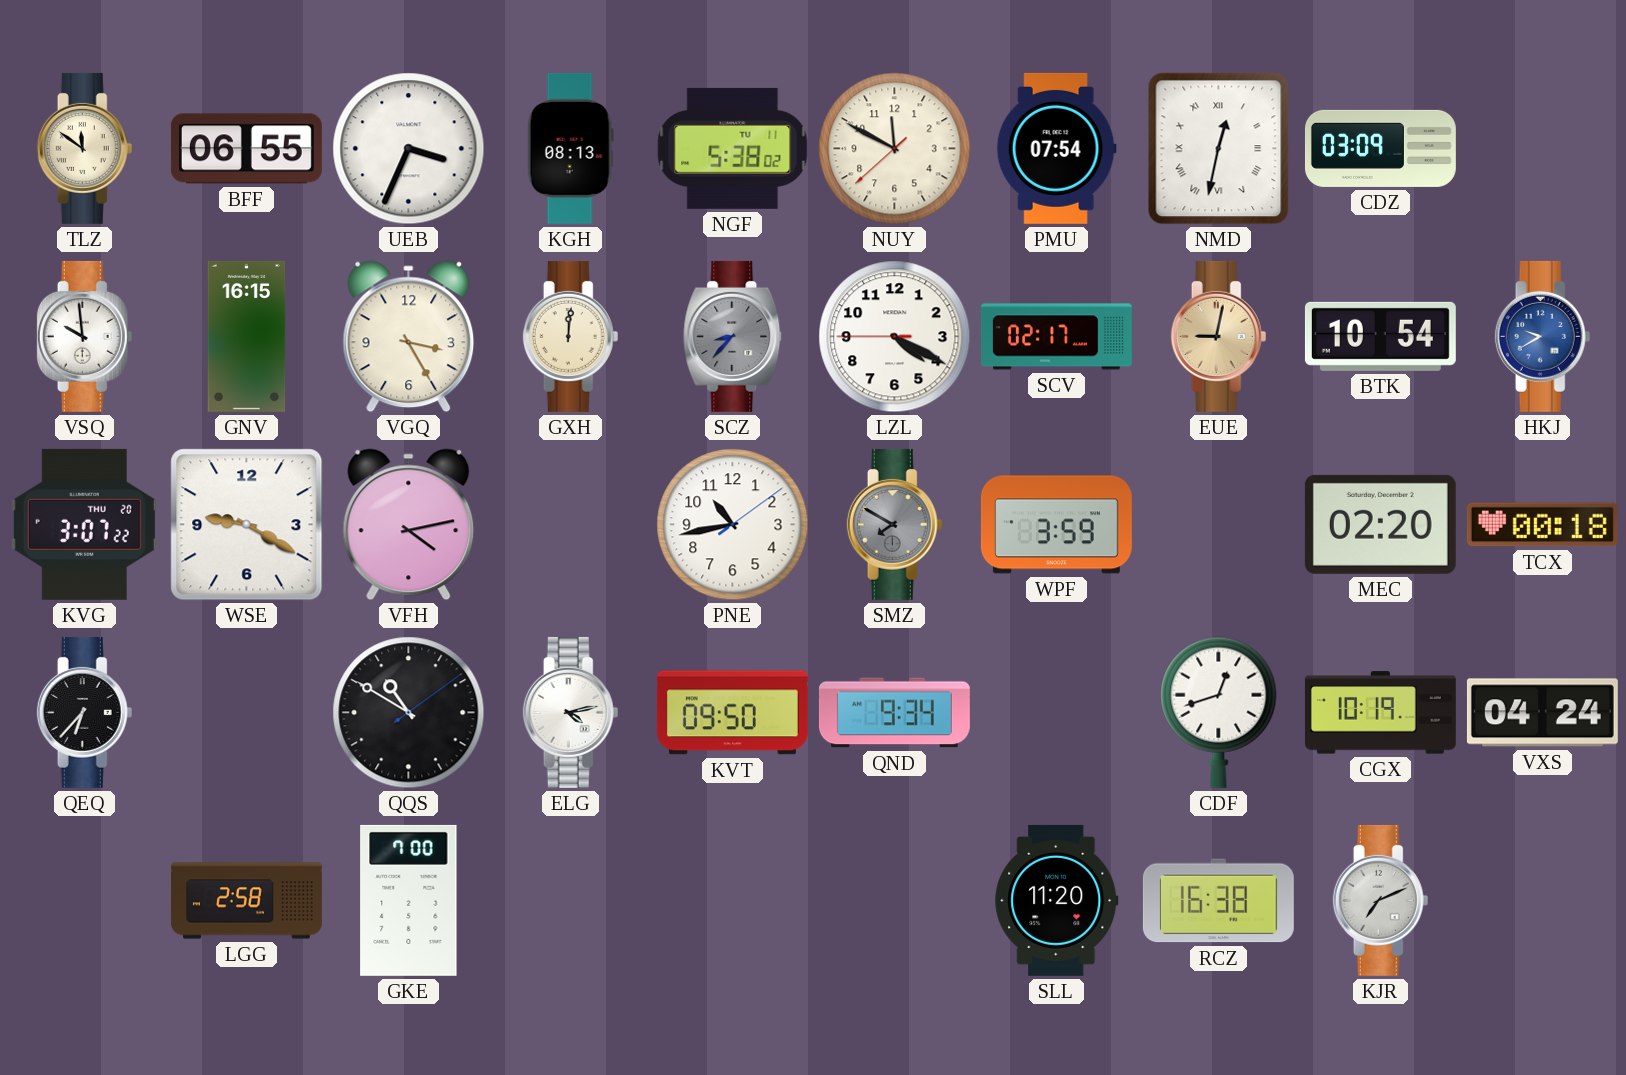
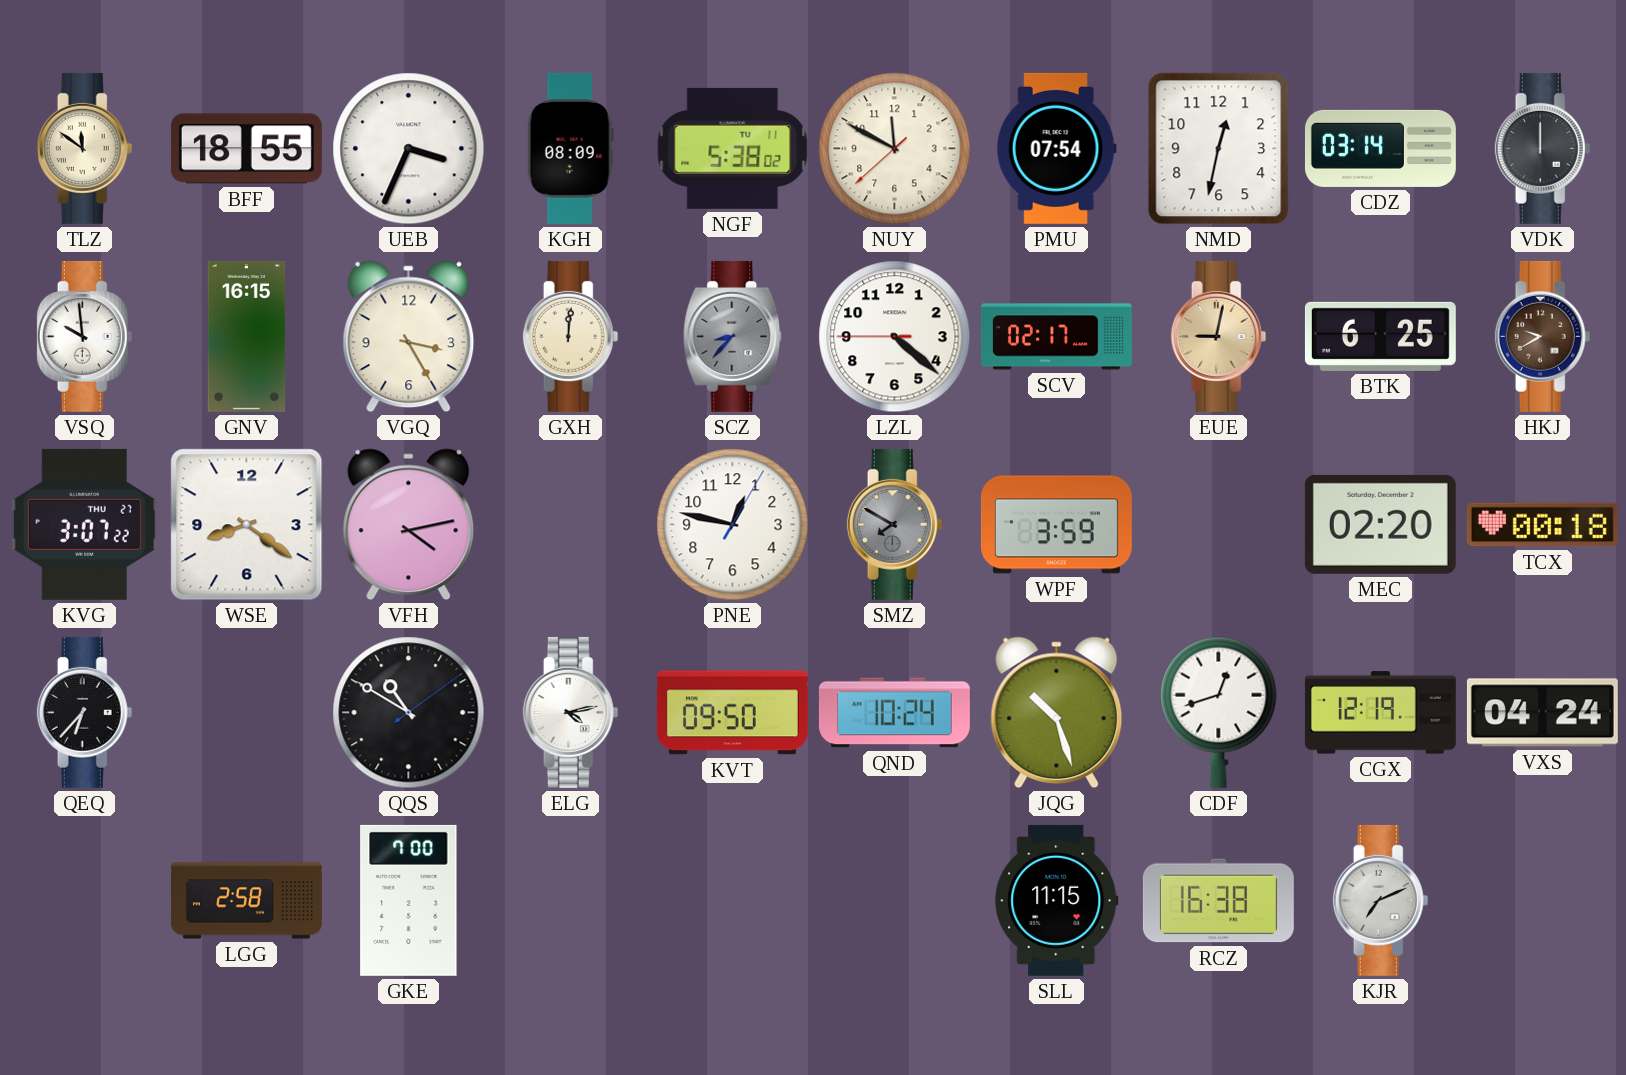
BFF: 06:55 -> 18:55
KGH: 08:13 -> 08:09
NMD numerals: Roman -> Arabic
CDZ: 03:09 -> 03:14
VDK: none -> 12:00
LZL: 4:19 -> 4:21
BTK: 10:54 -> 6:25
HKJ dial: blue -> brown
KVG date: THU 20 -> THU 27
WSE: 9:20 -> 8:21
PNE: 10:43 -> 12:47
QND: 9:34 -> 10:24
JQG: none -> 10:27
CGX: 10:19 -> 12:19
SLL: 11:20 -> 11:15
